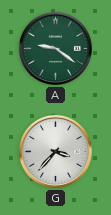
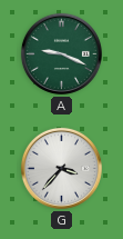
A: 9:21 -> 9:19
